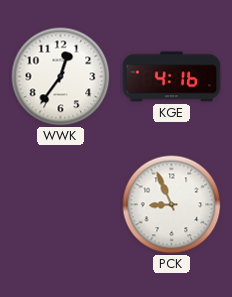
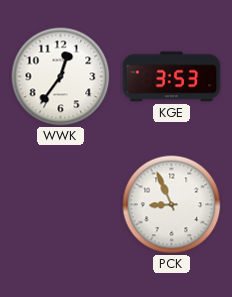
KGE: 4:16 -> 3:53
